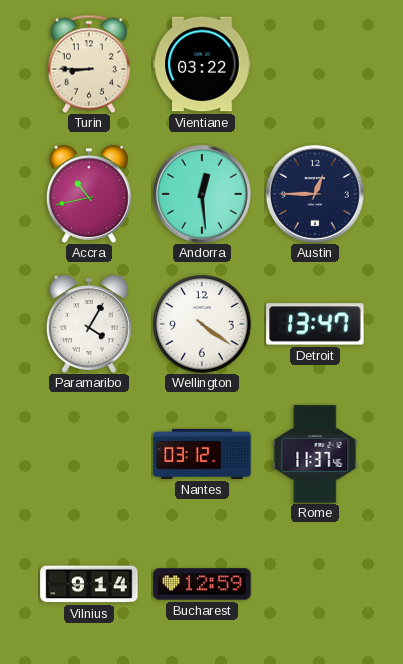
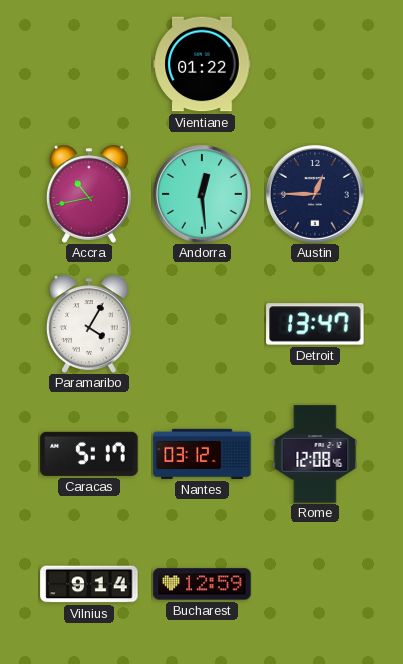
Turin: 8:45 -> none
Vientiane: 03:22 -> 01:22
Wellington: 4:21 -> none
Caracas: none -> 5:17
Rome: 11:37 -> 12:08
